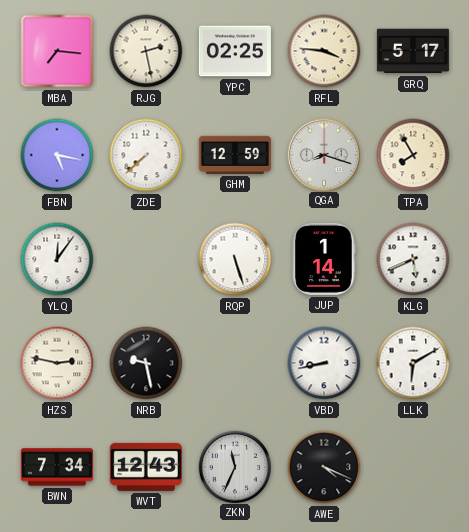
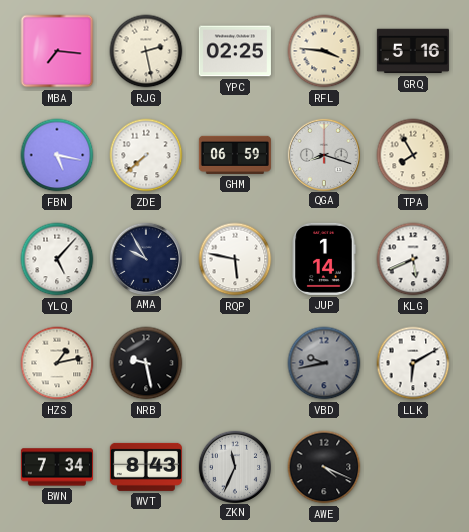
GRQ: 5:17 -> 5:16
GHM: 12:59 -> 06:59
YLQ: 12:06 -> 5:07
AMA: none -> 9:55
RQP: 5:27 -> 5:47
HZS: 2:47 -> 1:13
VBD: 8:43 -> 9:43
VBD dial: white -> grey
WVT: 12:43 -> 8:43
